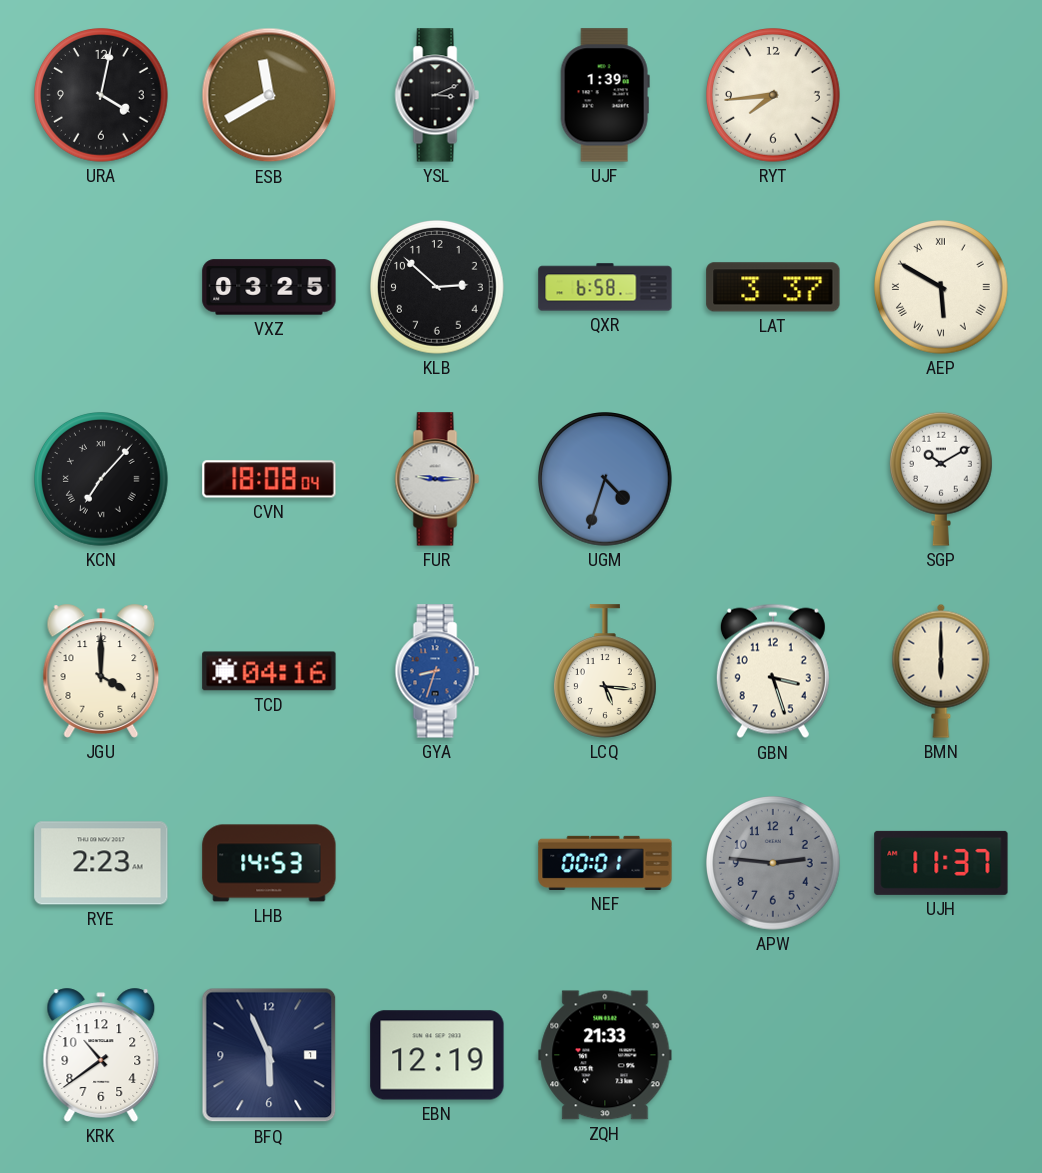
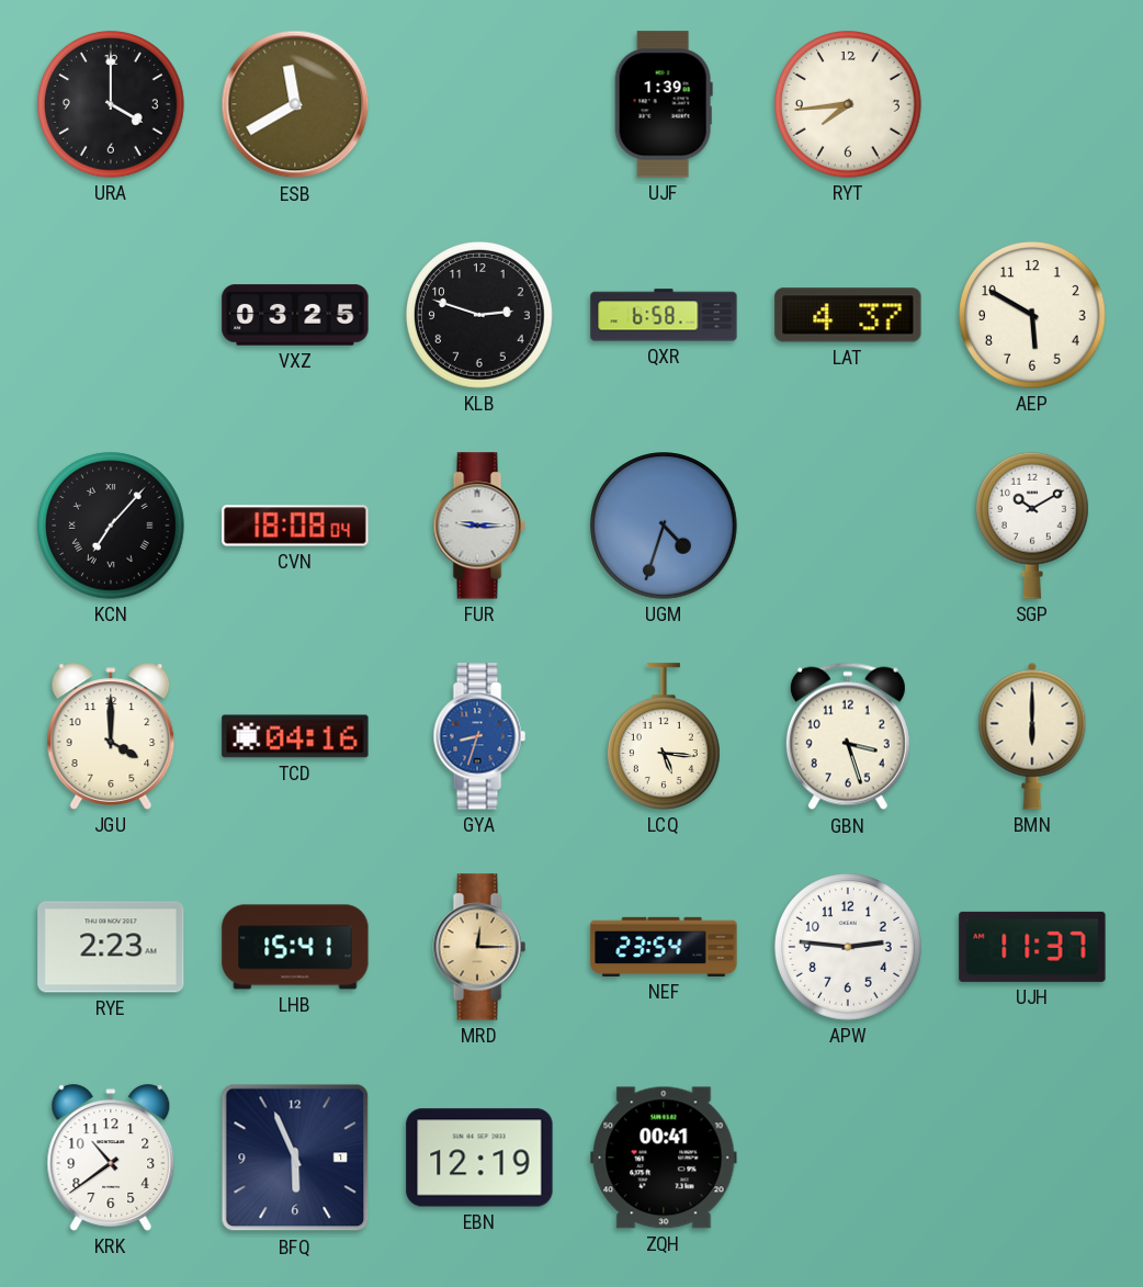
URA: 4:02 -> 4:00
YSL: 3:11 -> none
KLB: 2:52 -> 2:48
LAT: 3:37 -> 4:37
AEP numerals: Roman -> Arabic
LHB: 14:53 -> 15:41
MRD: none -> 12:15
NEF: 00:01 -> 23:54
APW dial: grey -> white
ZQH: 21:33 -> 00:41
